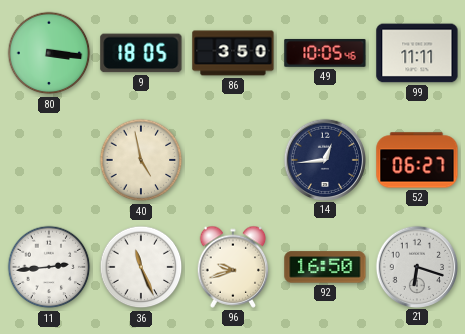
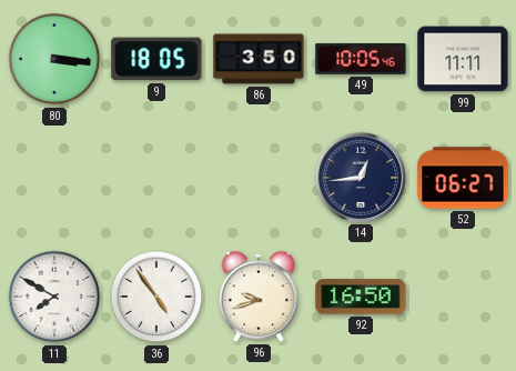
40: 4:58 -> none
11: 2:44 -> 7:50
36: 11:26 -> 4:54
21: 6:18 -> none
